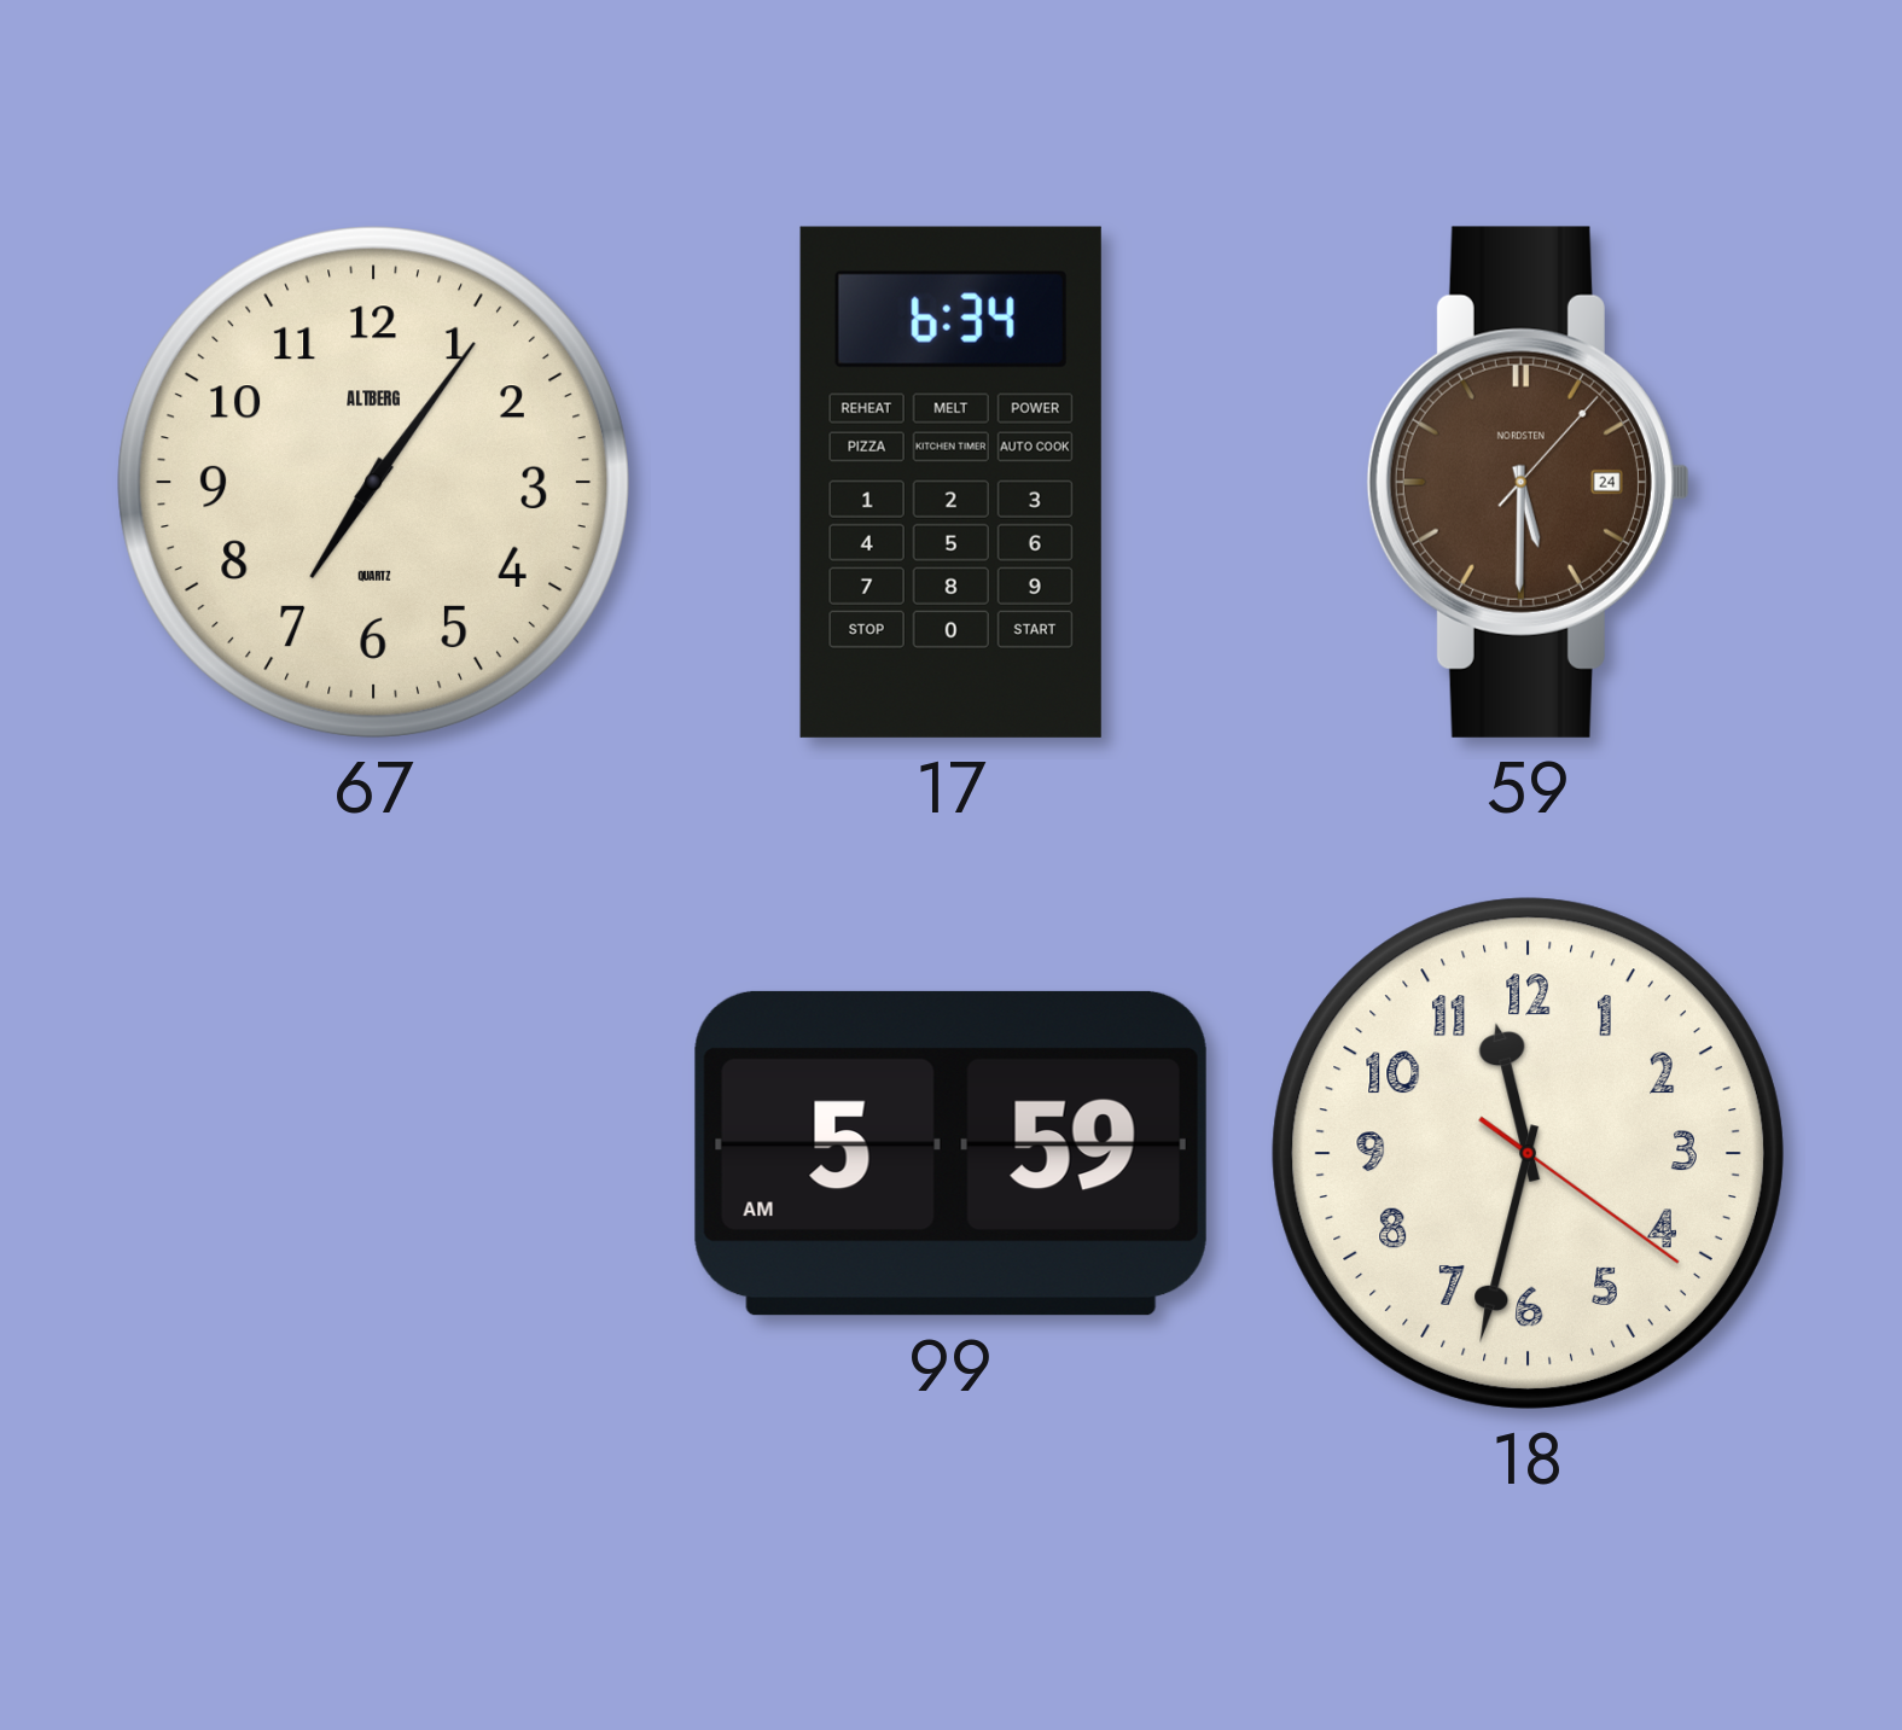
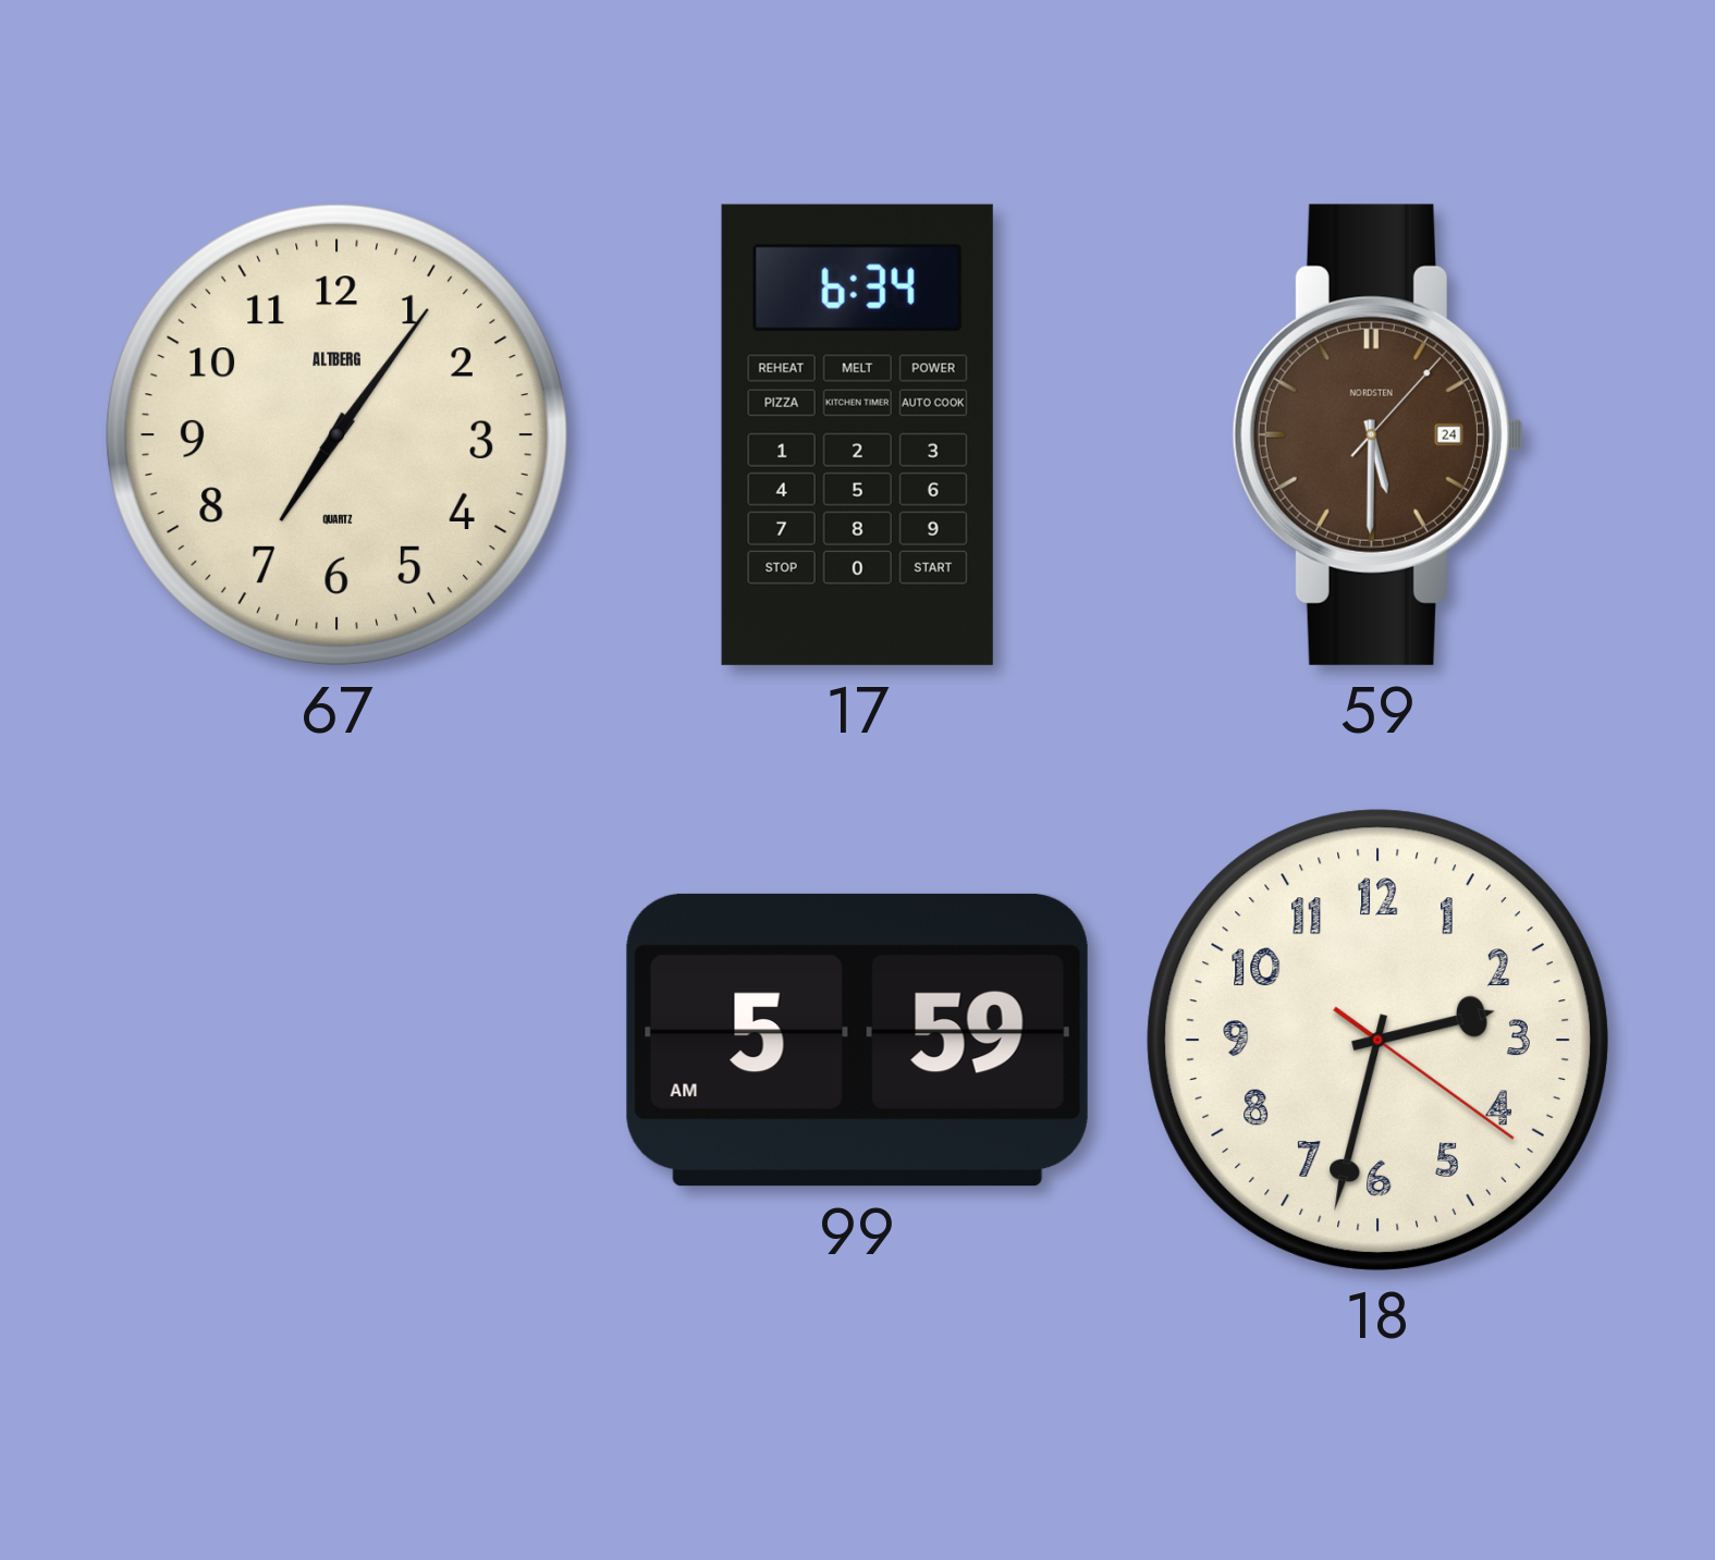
18: 11:32 -> 2:32
